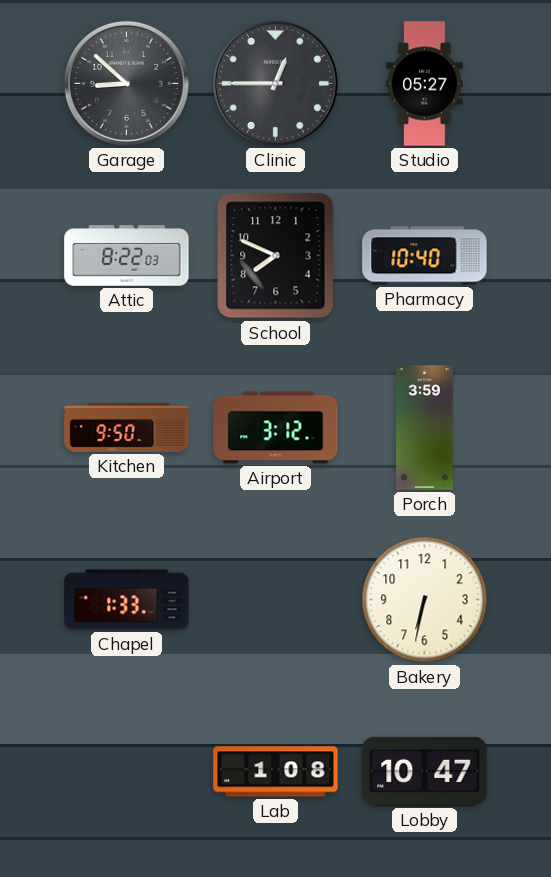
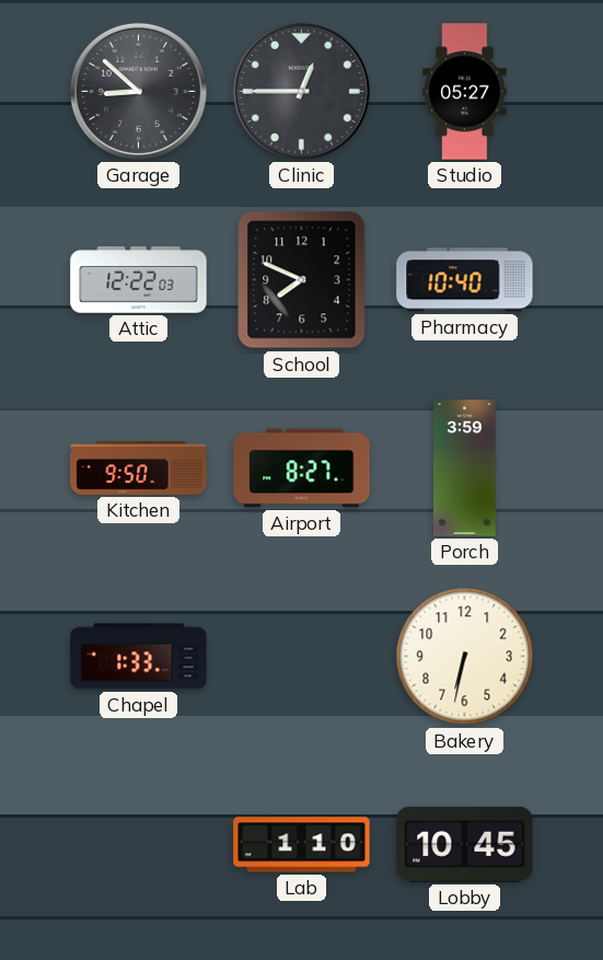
Attic: 8:22 -> 12:22
Airport: 3:12 -> 8:27
Lab: 1:08 -> 1:10
Lobby: 10:47 -> 10:45
